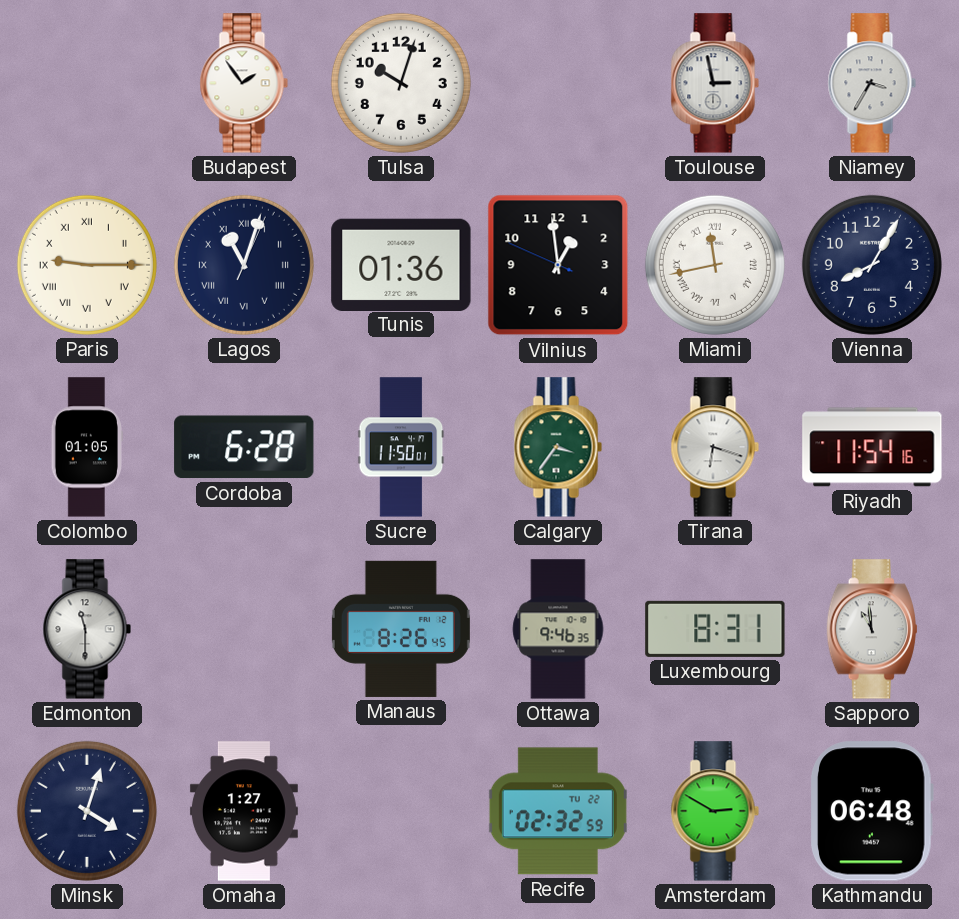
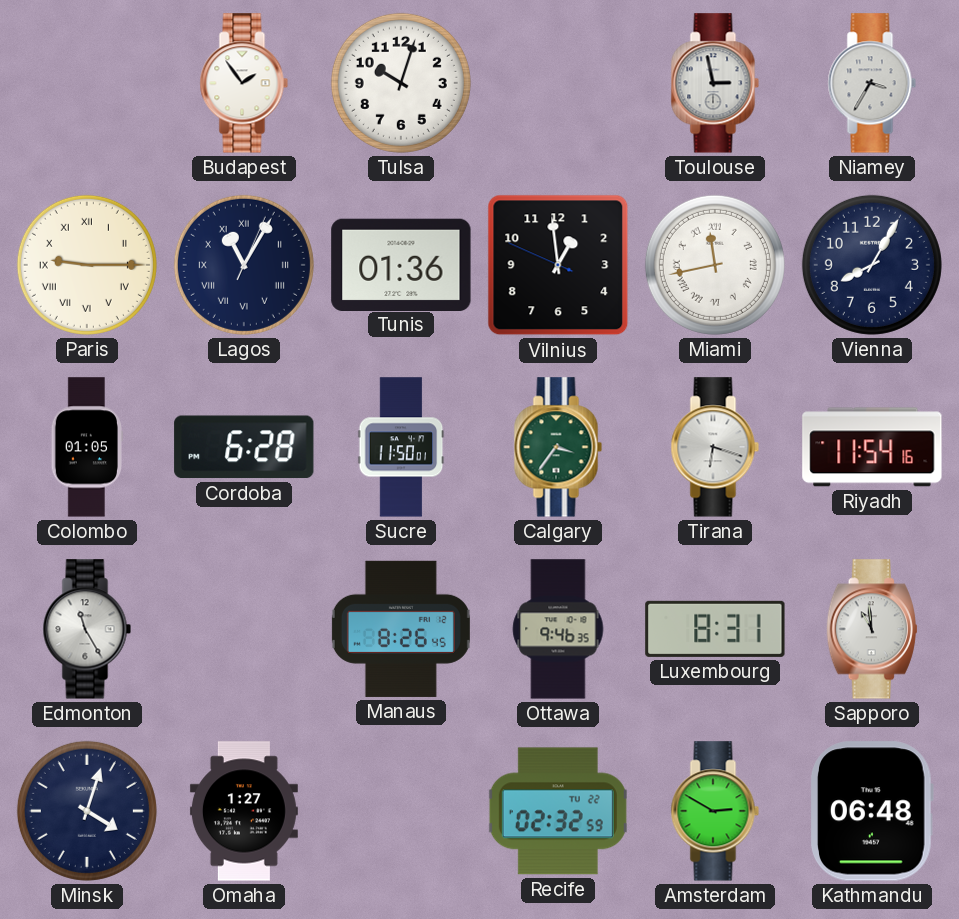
Lagos: 11:03 -> 11:05
Edmonton: 11:30 -> 11:25
